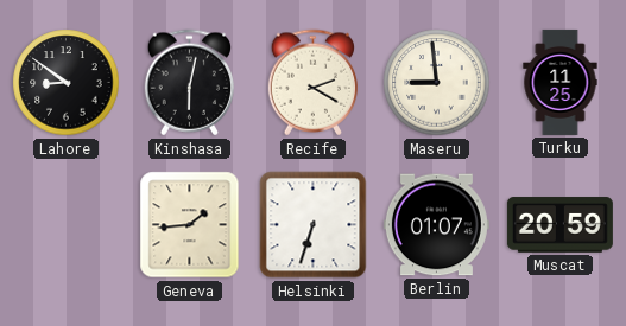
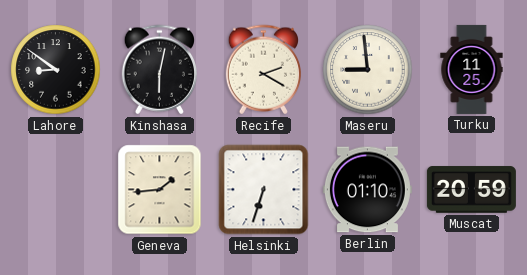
Berlin: 01:07 -> 01:10
